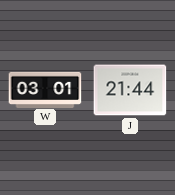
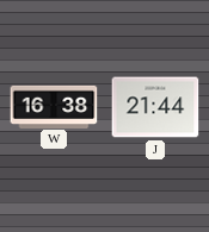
W: 03:01 -> 16:38
